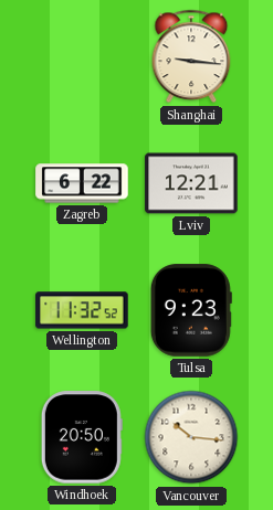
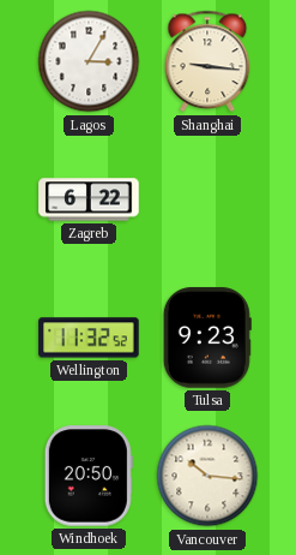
Lagos: none -> 3:05
Lviv: 12:21 -> none
